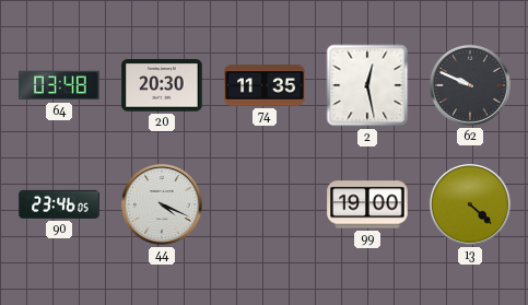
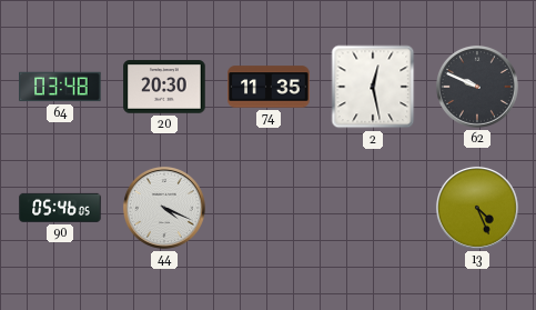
90: 23:46 -> 05:46
99: 19:00 -> none
13: 4:22 -> 4:26
